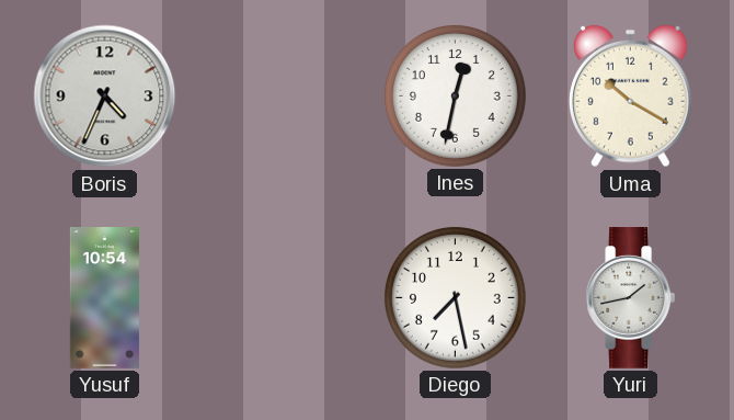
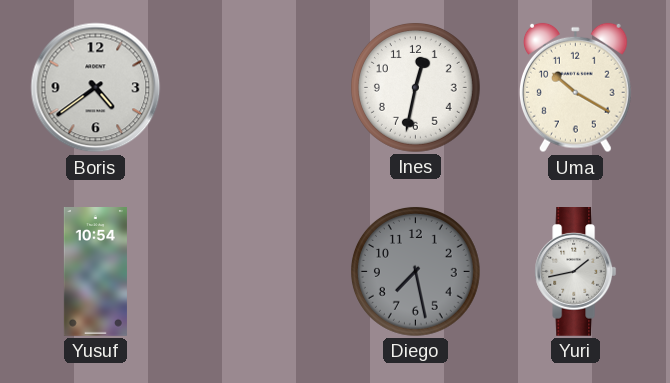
Boris: 4:34 -> 4:39
Diego dial: white -> grey
